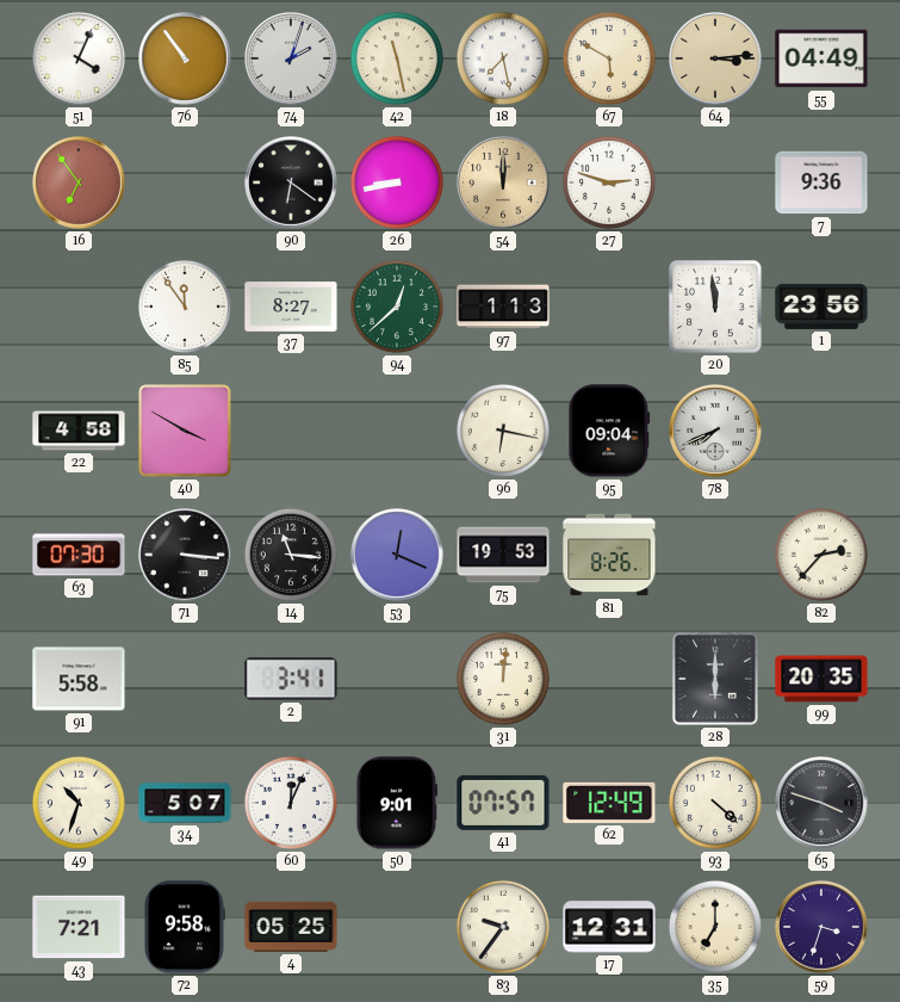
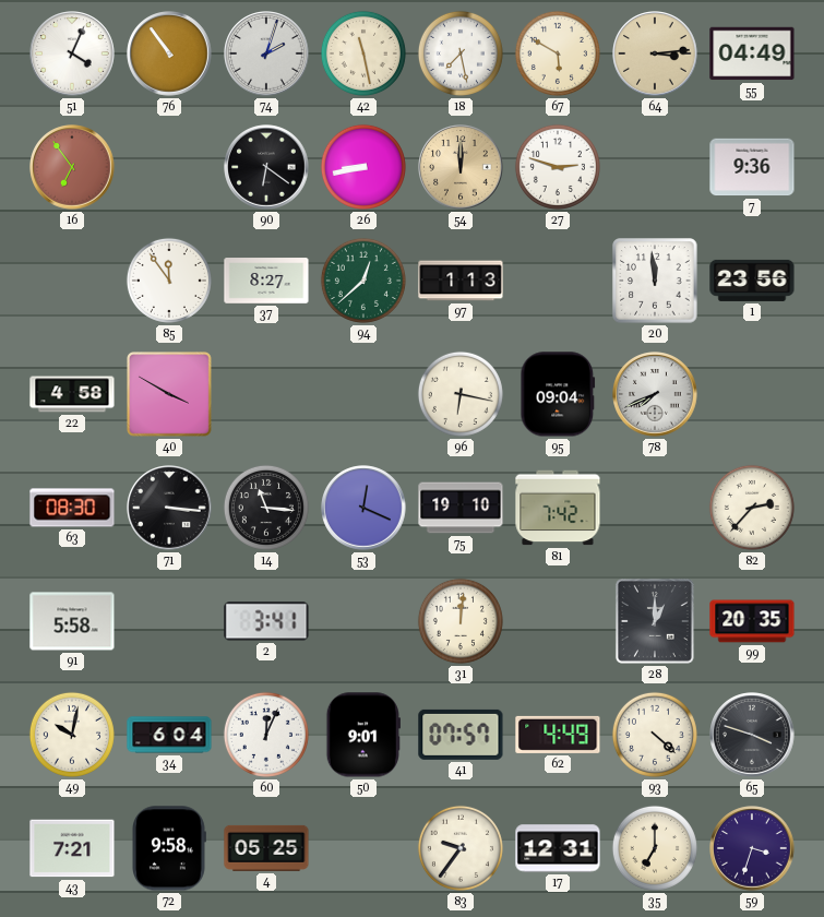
63: 07:30 -> 08:30
75: 19:53 -> 19:10
81: 8:26 -> 7:42
28: 6:00 -> 1:00
49: 10:33 -> 10:02
34: 5:07 -> 6:04
62: 12:49 -> 4:49
